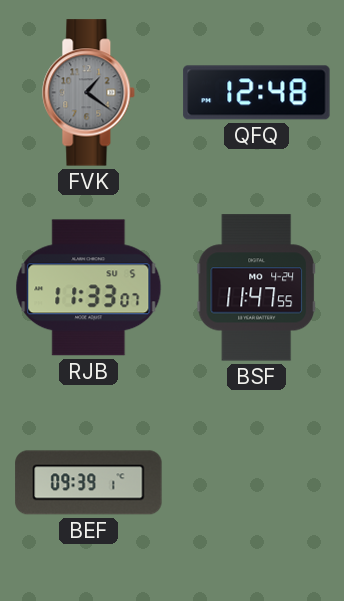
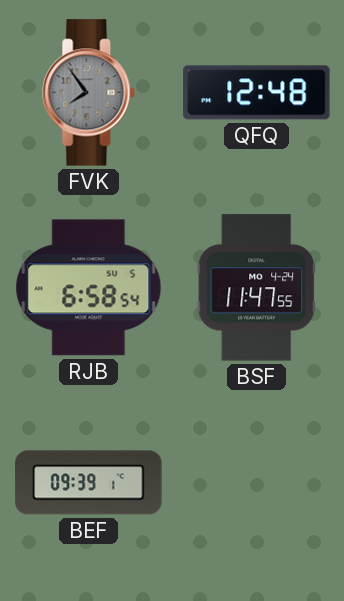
FVK: 1:21 -> 7:54
RJB: 11:33 -> 6:58
